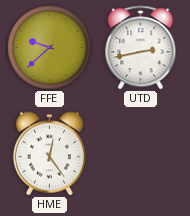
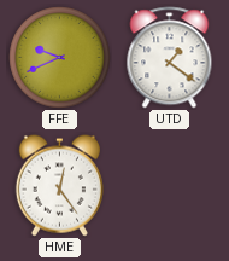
FFE: 9:38 -> 9:41
UTD: 2:43 -> 1:21
